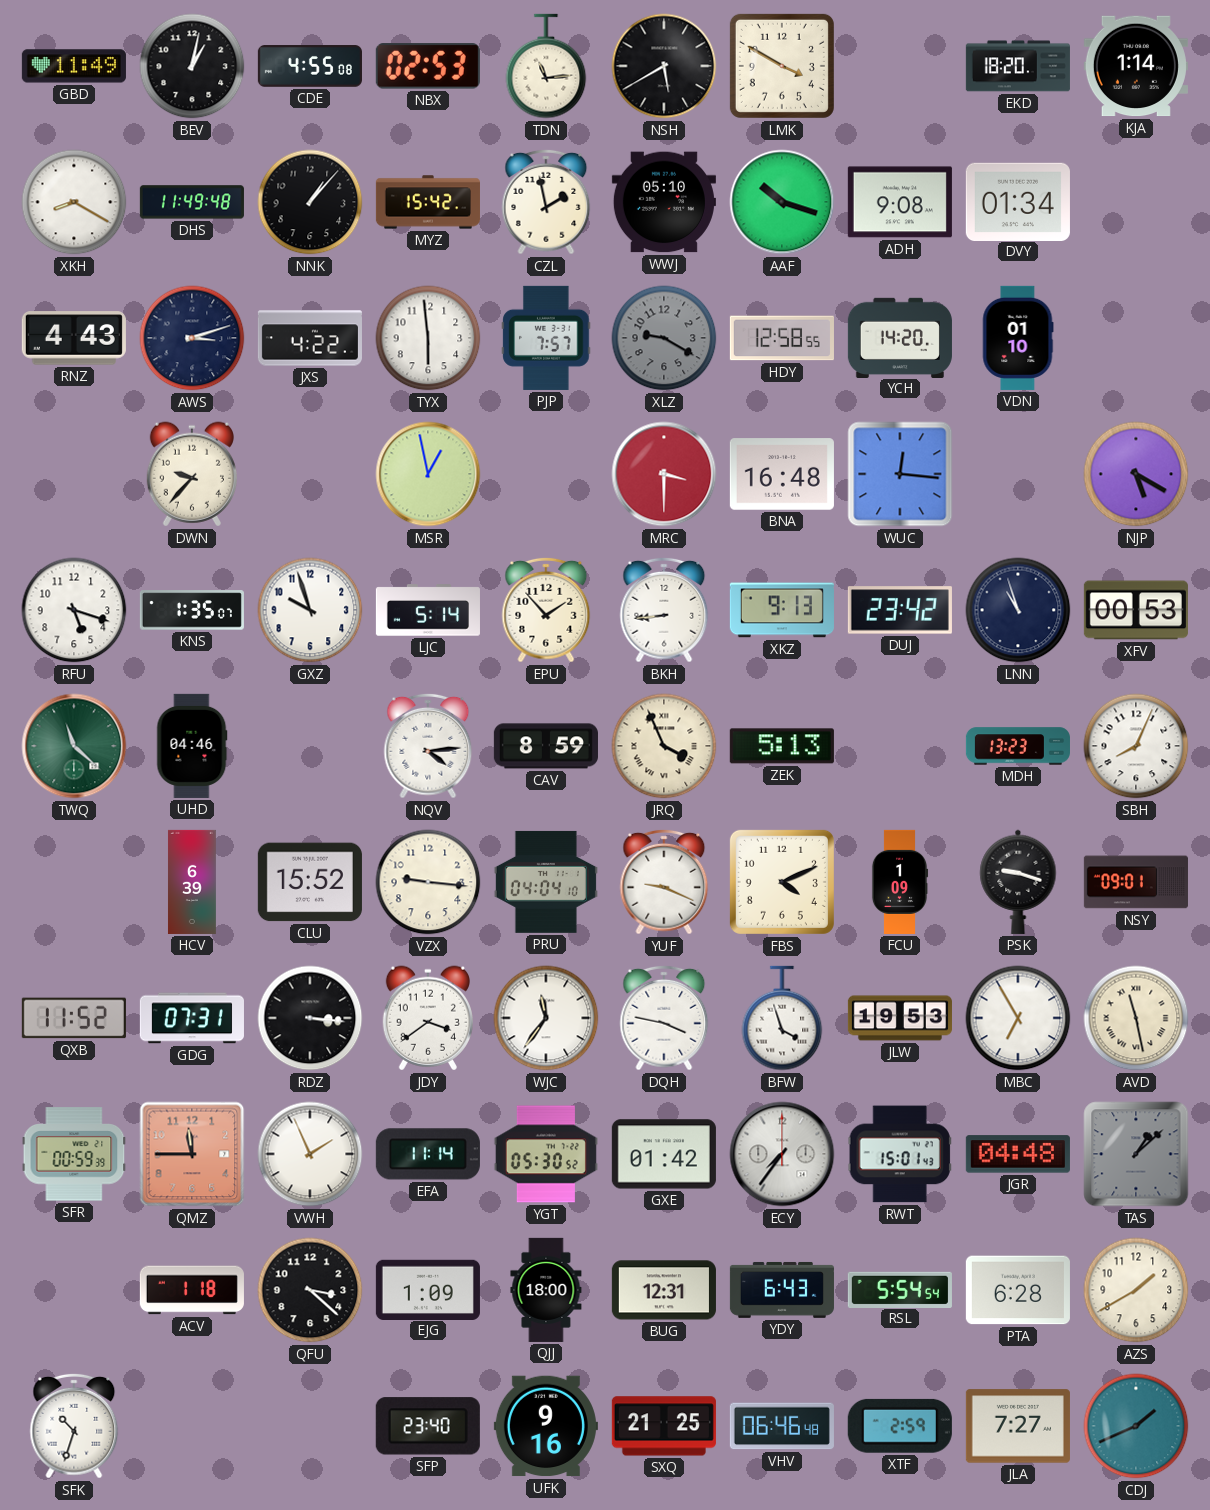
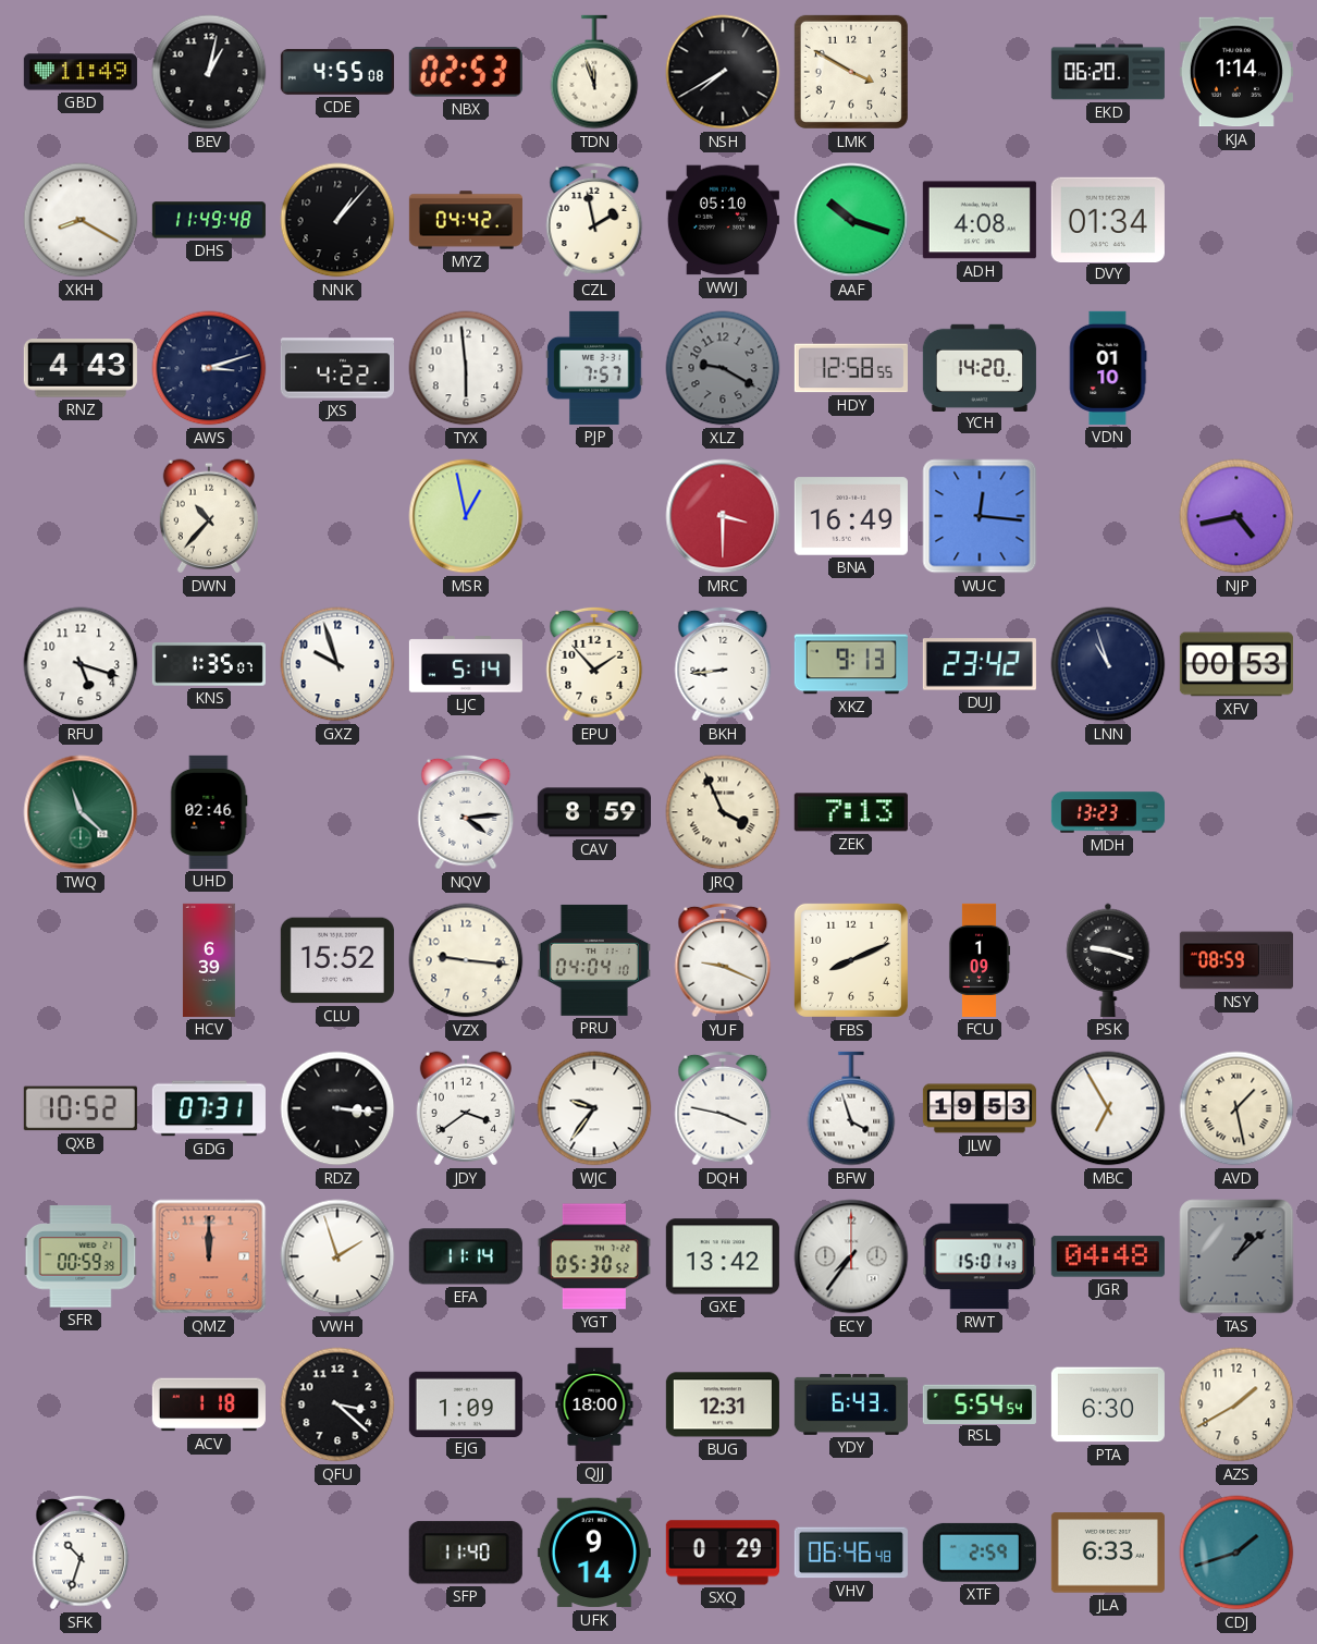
TDN: 11:14 -> 11:57
NSH: 5:40 -> 7:40
EKD: 18:20 -> 06:20
MYZ: 15:42 -> 04:42
ADH: 9:08 -> 4:08
DWN: 9:37 -> 10:37
BNA: 16:48 -> 16:49
NJP: 5:20 -> 4:43
UHD: 04:46 -> 02:46
ZEK: 5:13 -> 7:13
SBH: 8:04 -> none
FBS: 4:11 -> 8:11
NSY: 09:01 -> 08:59
QXB: 11:52 -> 10:52
WJC: 11:36 -> 9:36
AVD: 11:28 -> 1:28
QMZ: 11:45 -> 12:00
VWH: 1:56 -> 1:57
GXE: 01:42 -> 13:42
PTA: 6:28 -> 6:30
SFP: 23:40 -> 11:40
UFK: 9:16 -> 9:14
SXQ: 21:25 -> 0:29
JLA: 7:27 -> 6:33
CDJ: 1:41 -> 1:42
